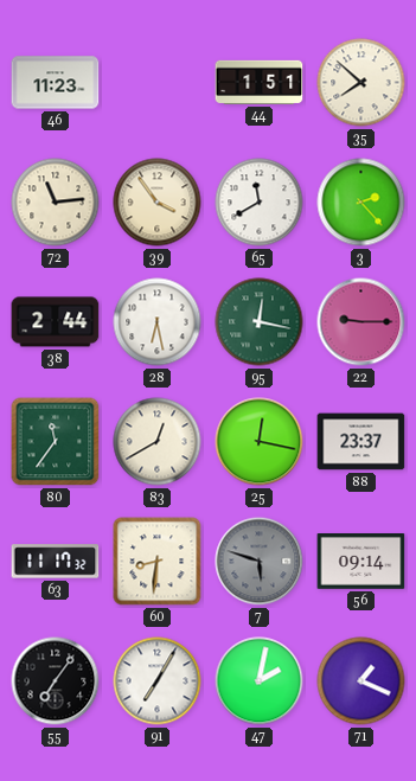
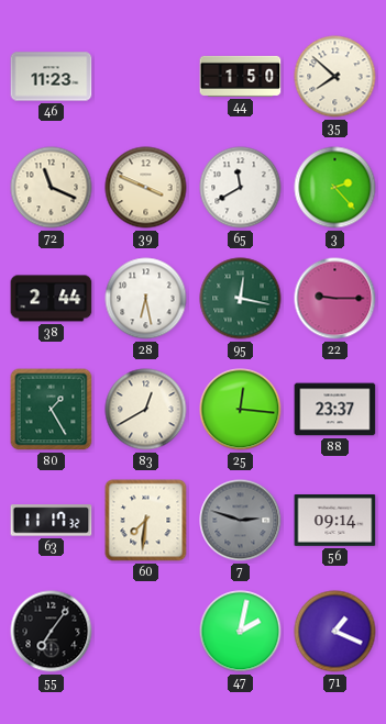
44: 1:51 -> 1:50
72: 11:14 -> 11:19
39: 3:54 -> 3:49
80: 11:36 -> 1:25
25: 12:17 -> 12:16
60: 8:31 -> 7:31
7: 5:48 -> 2:48
91: 7:05 -> none
